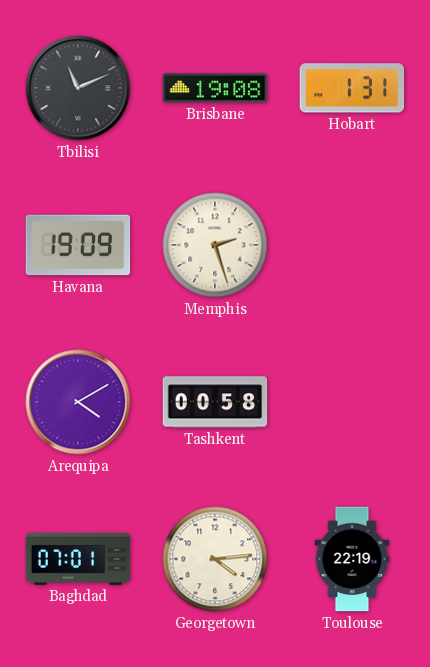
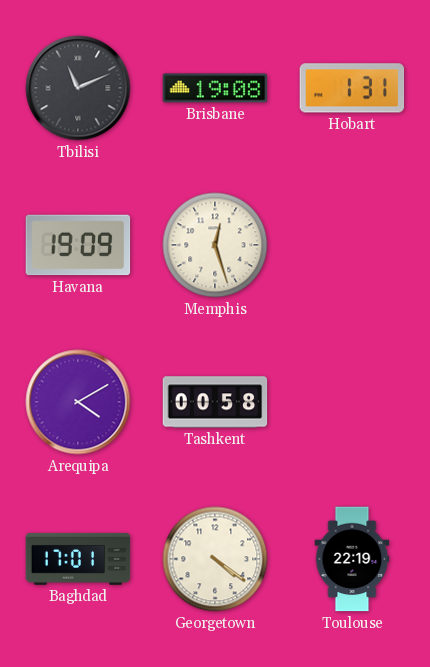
Memphis: 2:27 -> 12:27
Baghdad: 07:01 -> 17:01
Georgetown: 4:14 -> 4:21
